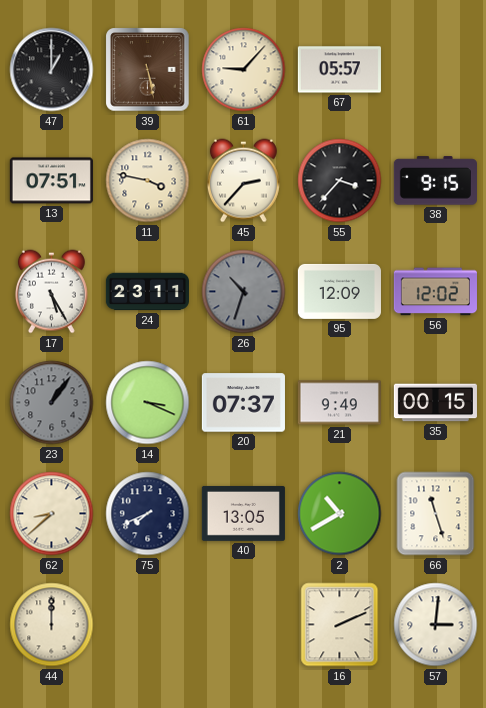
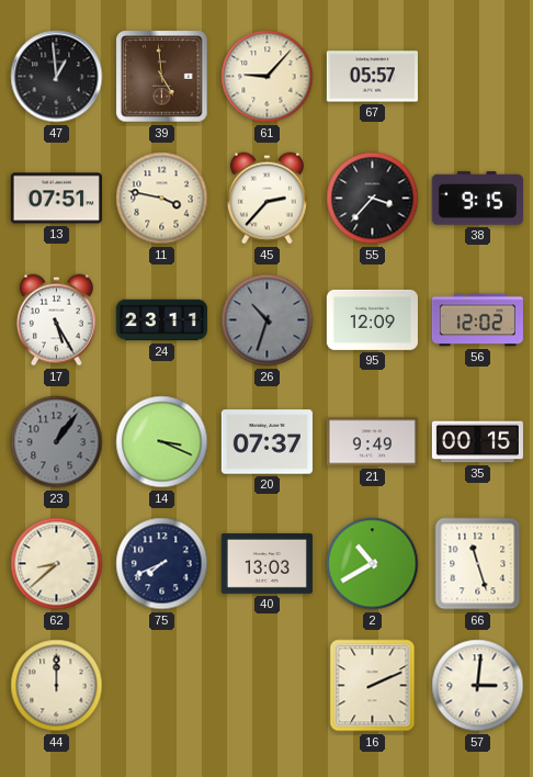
47: 1:00 -> 12:59
39: 5:28 -> 4:59
40: 13:05 -> 13:03
